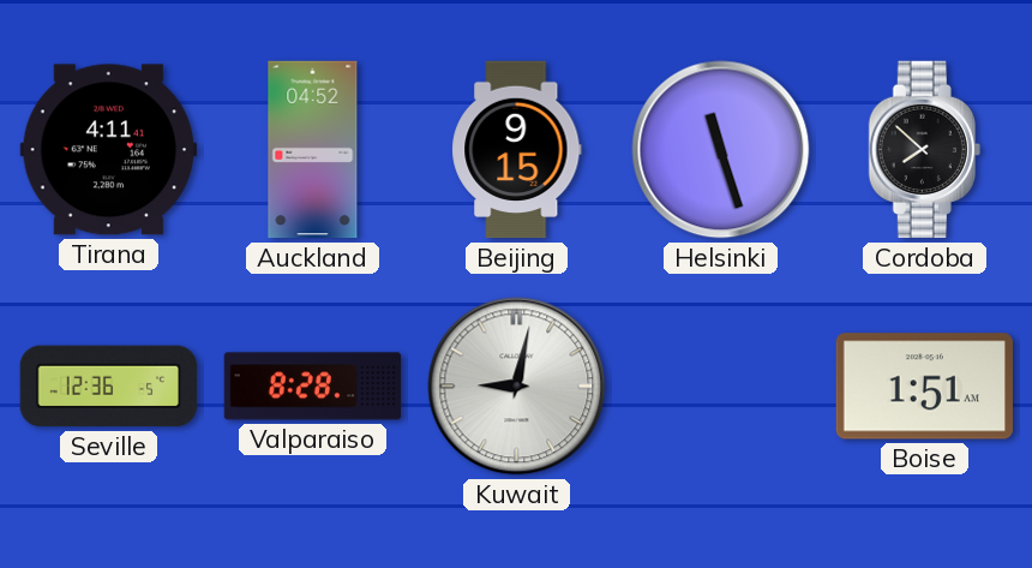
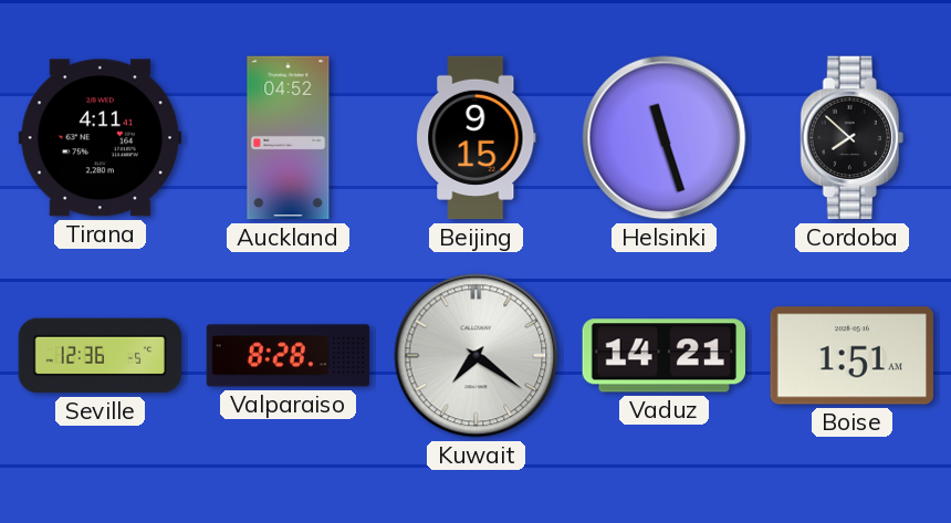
Kuwait: 9:02 -> 7:21
Vaduz: none -> 14:21
